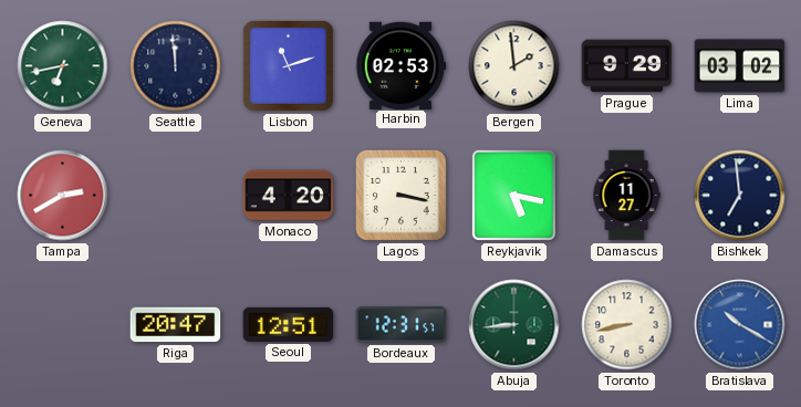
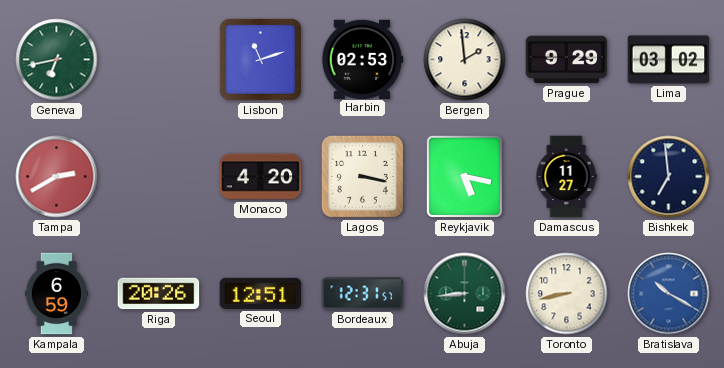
Seattle: 11:59 -> none
Kampala: none -> 6:59
Riga: 20:47 -> 20:26
